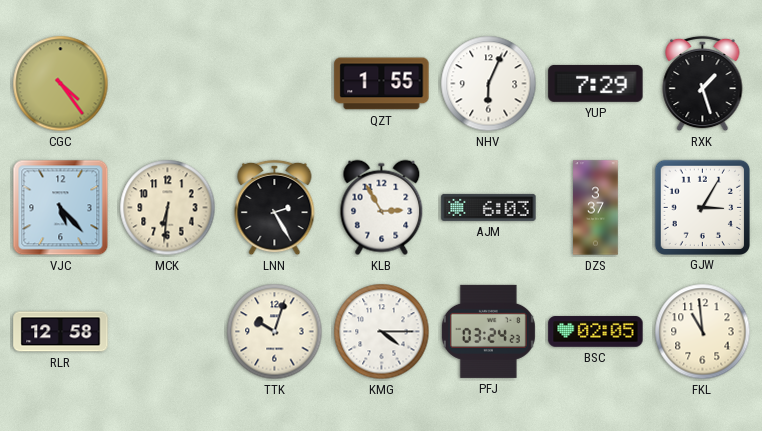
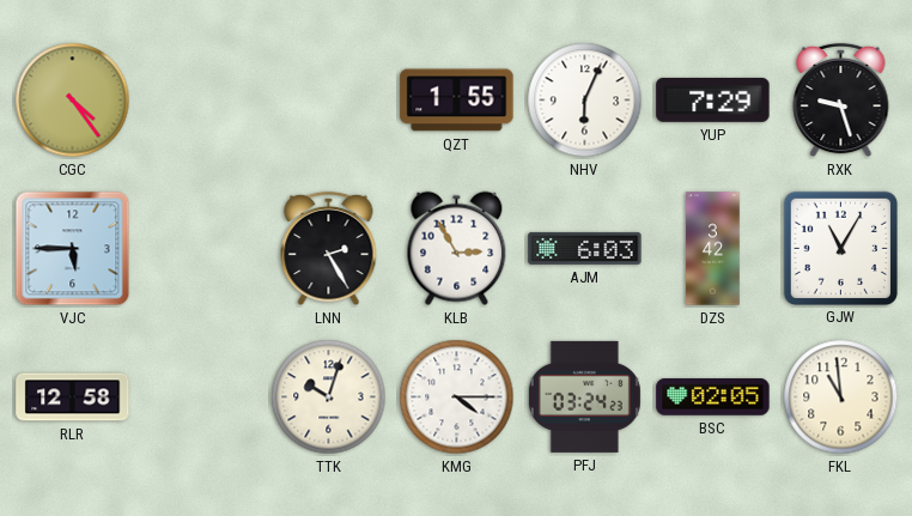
RXK: 1:27 -> 9:27
VJC: 5:23 -> 5:45
MCK: 6:31 -> none
DZS: 3:37 -> 3:42
GJW: 3:05 -> 11:05
